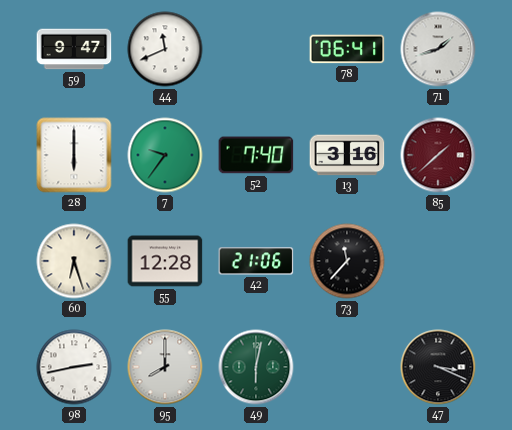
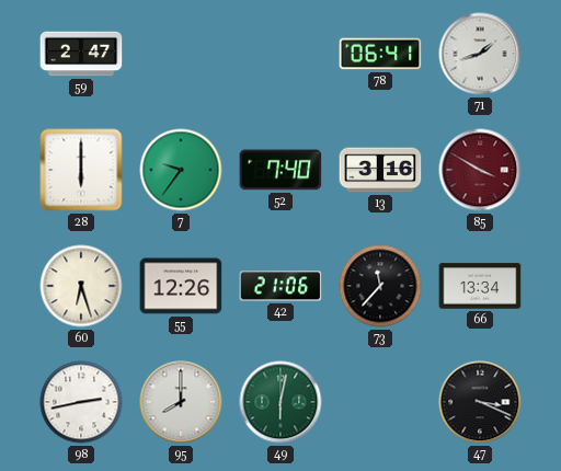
59: 9:47 -> 2:47
44: 11:41 -> none
85: 1:38 -> 3:50
55: 12:28 -> 12:26
66: none -> 13:34
